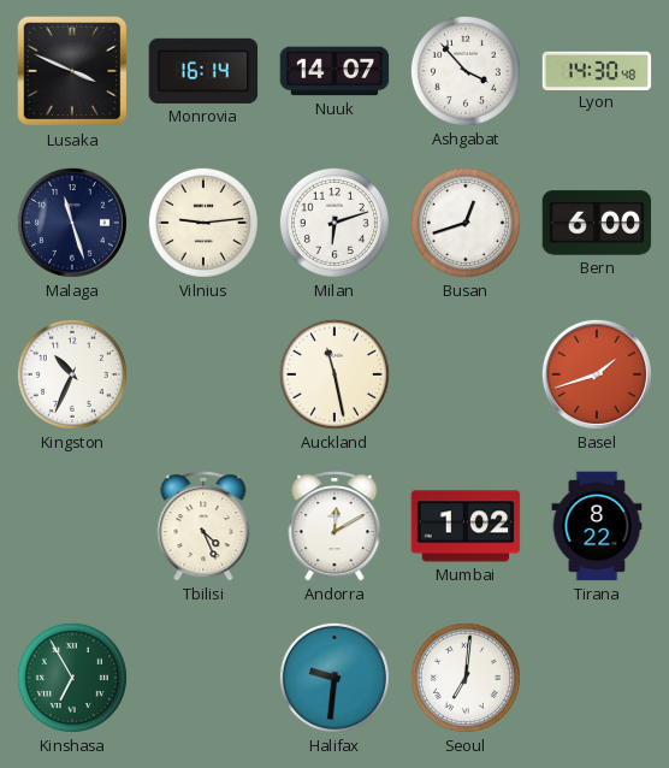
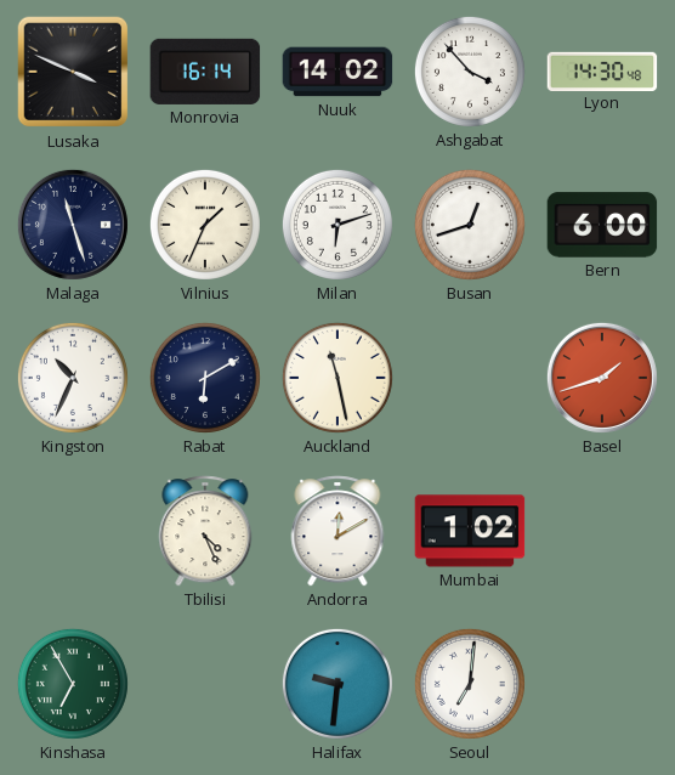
Nuuk: 14:07 -> 14:02
Vilnius: 9:14 -> 1:34
Rabat: none -> 6:10
Tirana: 8:22 -> none
